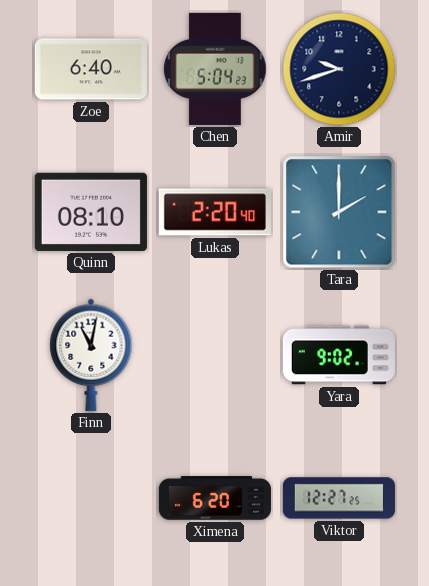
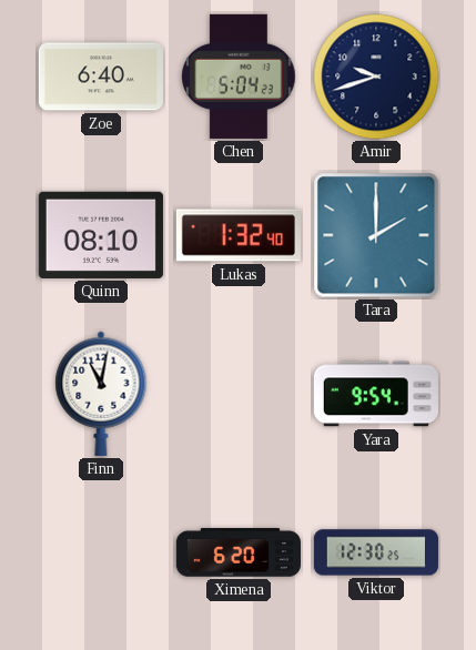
Lukas: 2:20 -> 1:32
Yara: 9:02 -> 9:54
Viktor: 12:27 -> 12:30
